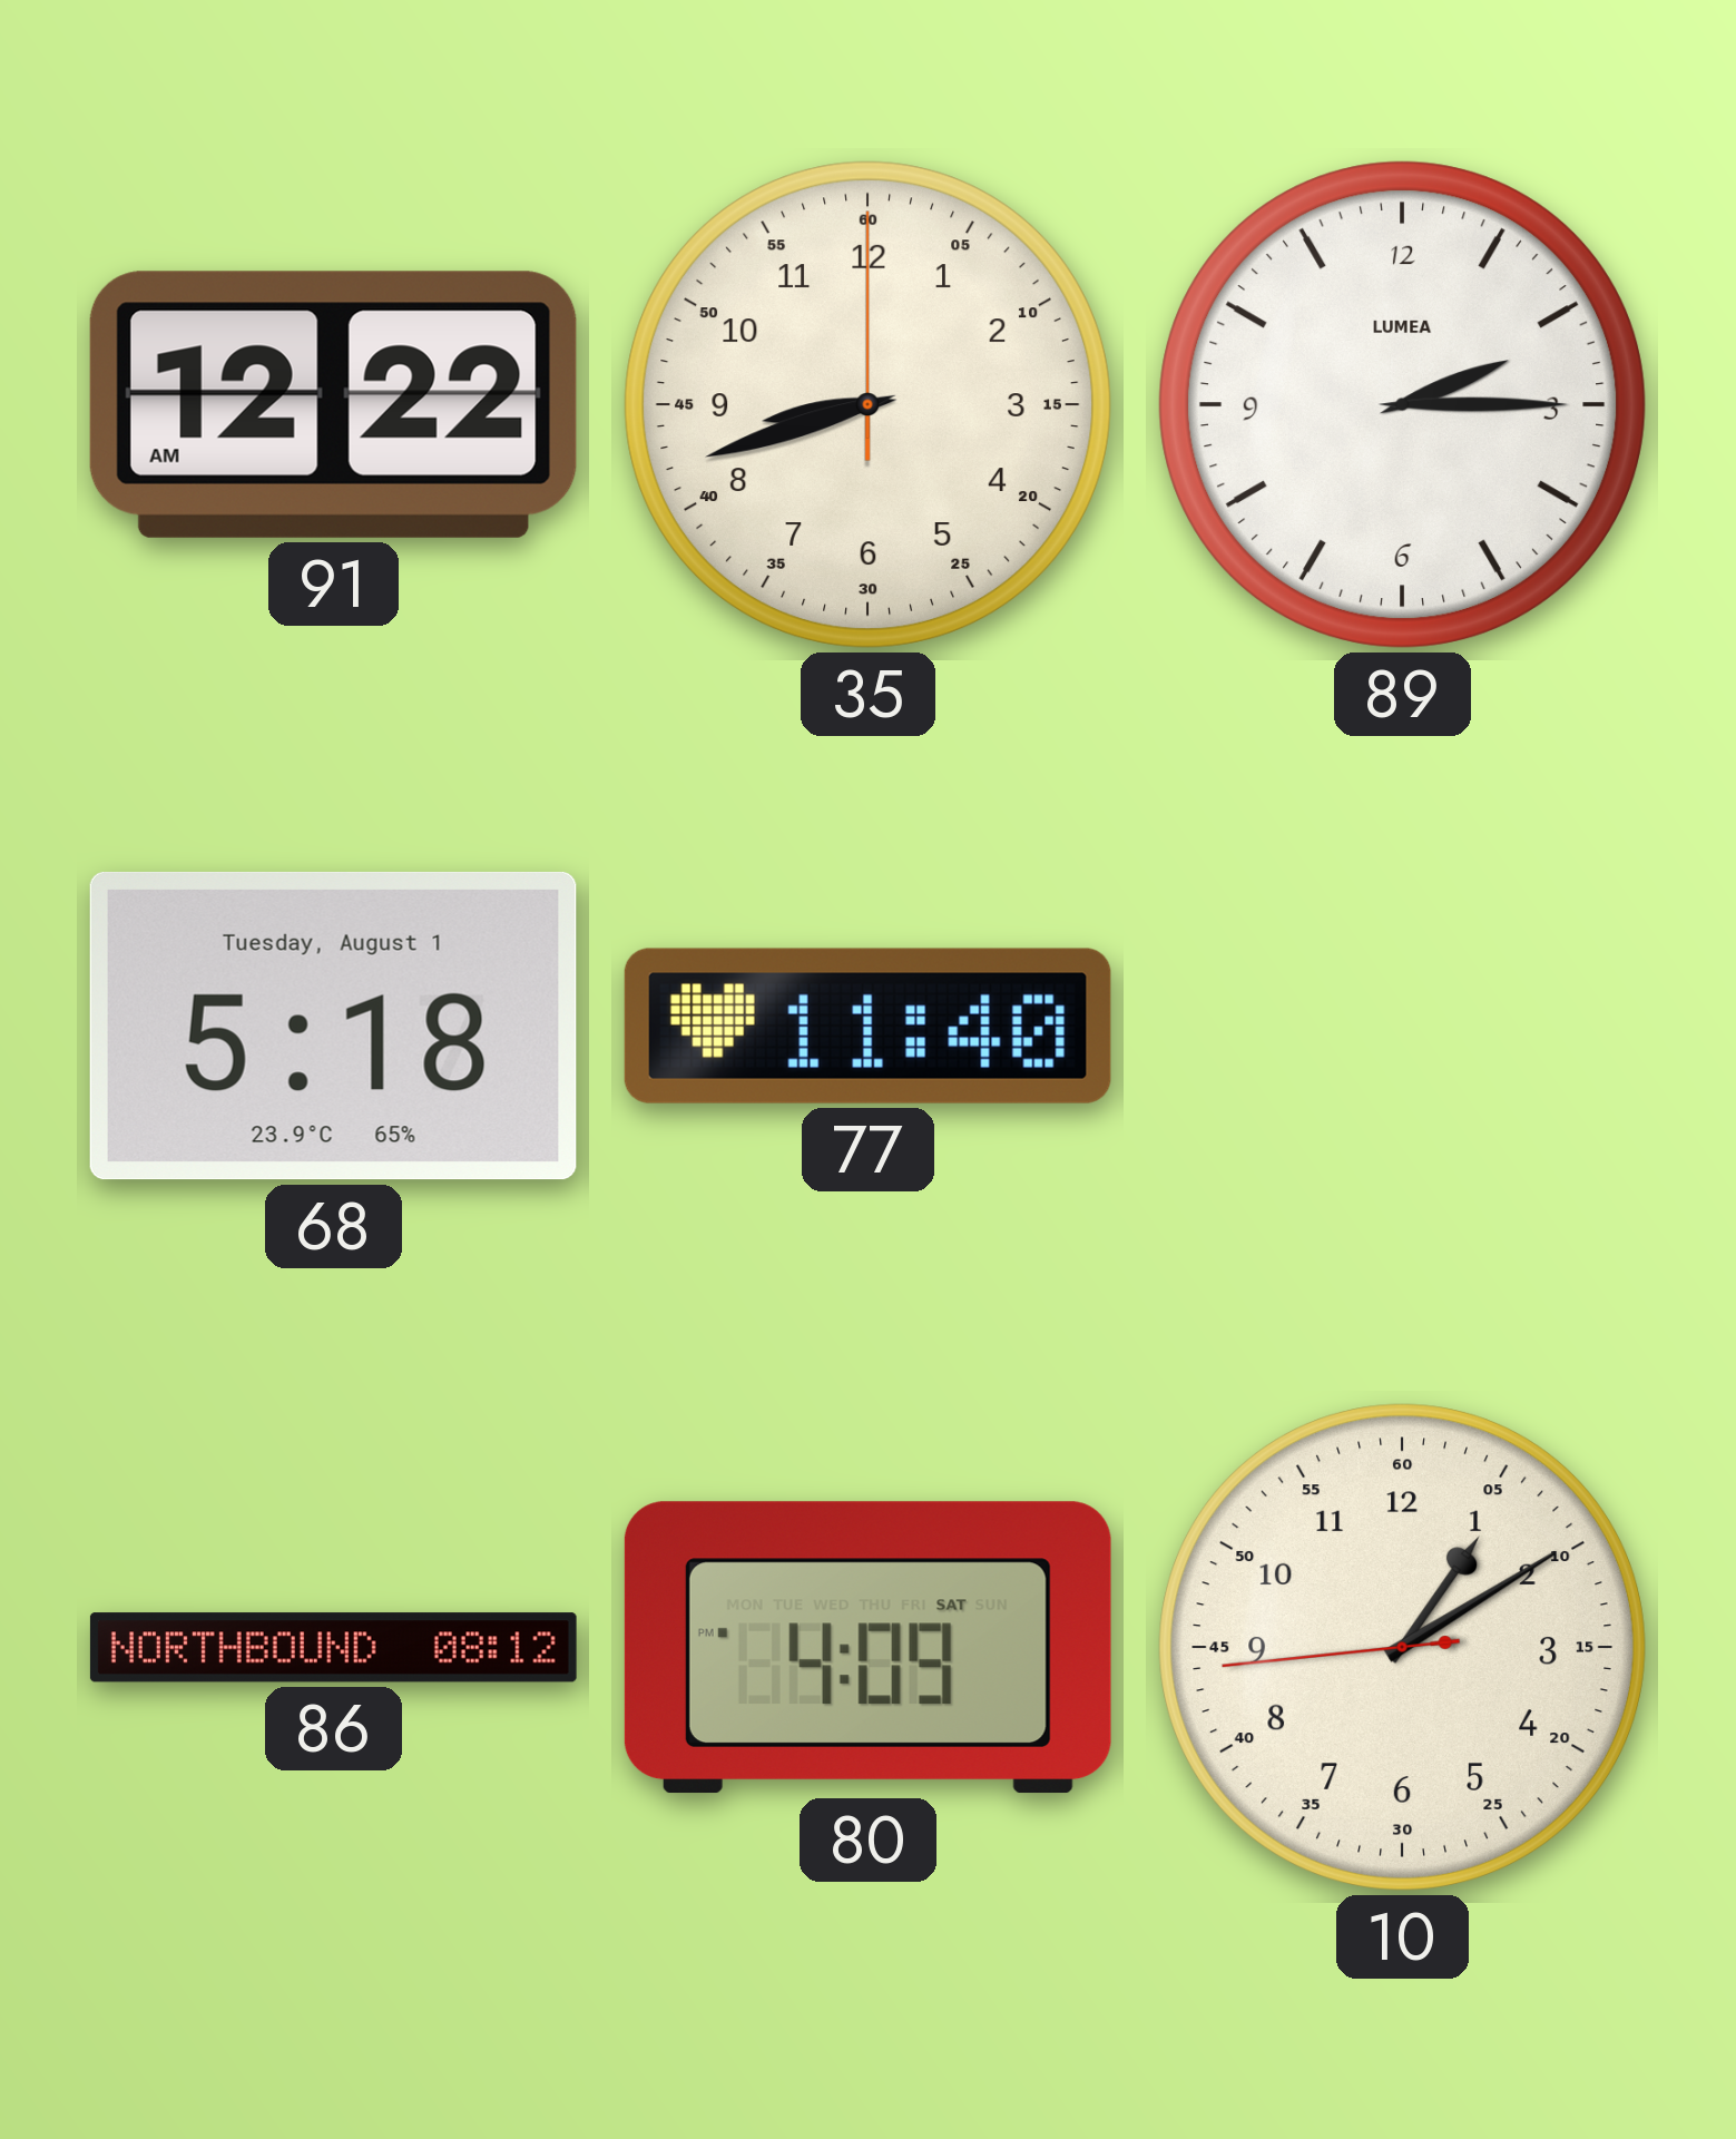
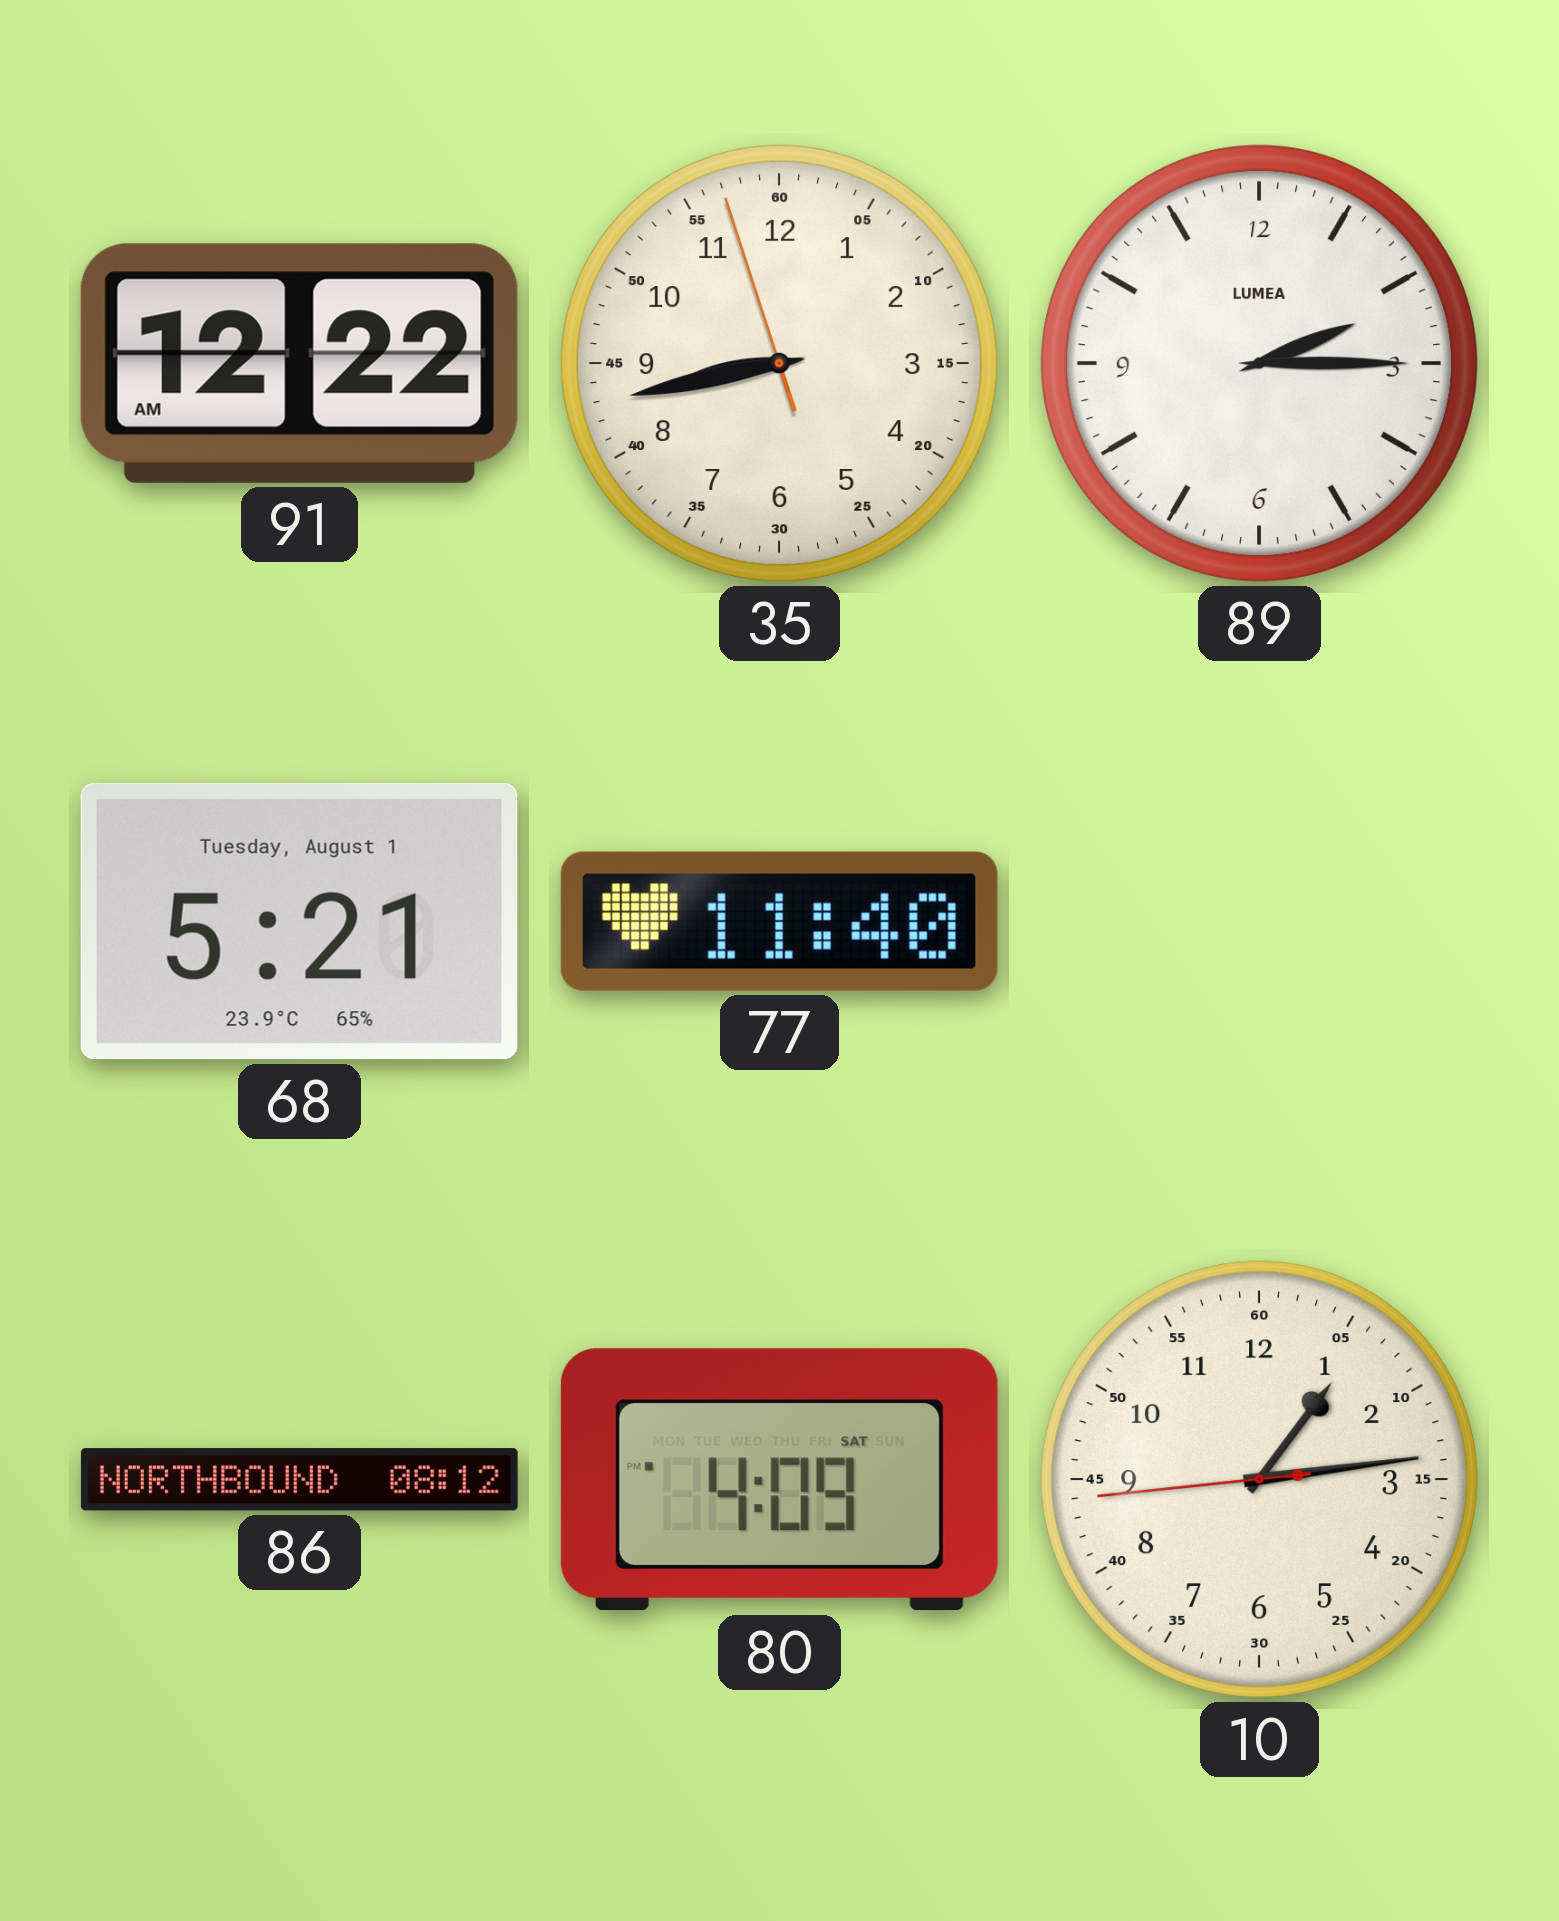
35: 8:42:00 -> 8:42:57
68: 5:18 -> 5:21
10: 1:09 -> 1:13
